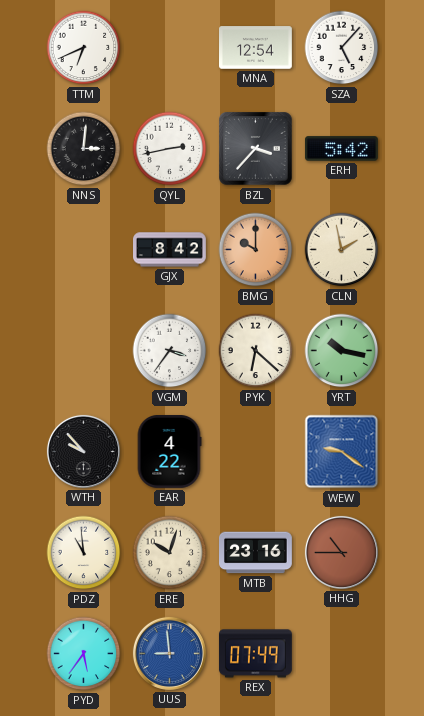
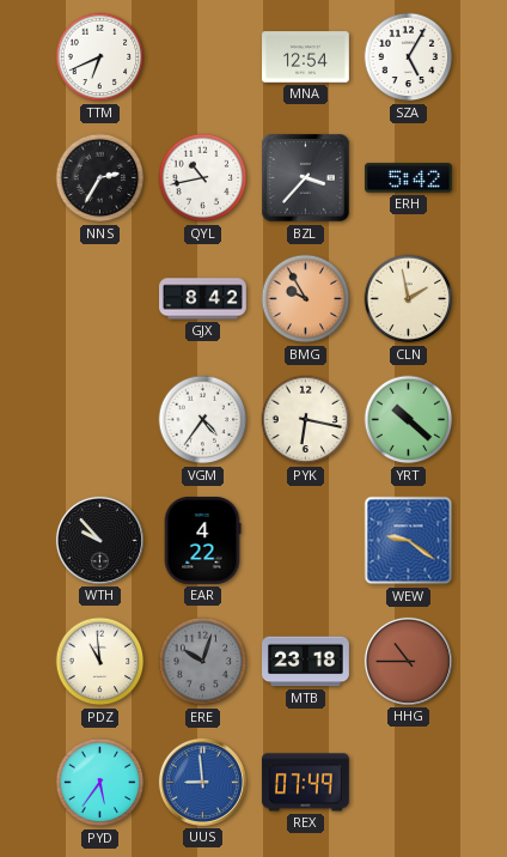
SZA: 5:07 -> 5:05
NNS: 3:01 -> 2:35
QYL: 2:43 -> 10:43
BMG: 10:00 -> 9:55
VGM: 3:36 -> 4:36
PYK: 6:22 -> 6:17
YRT: 10:17 -> 10:22
ERE dial: cream -> grey
MTB: 23:16 -> 23:18
